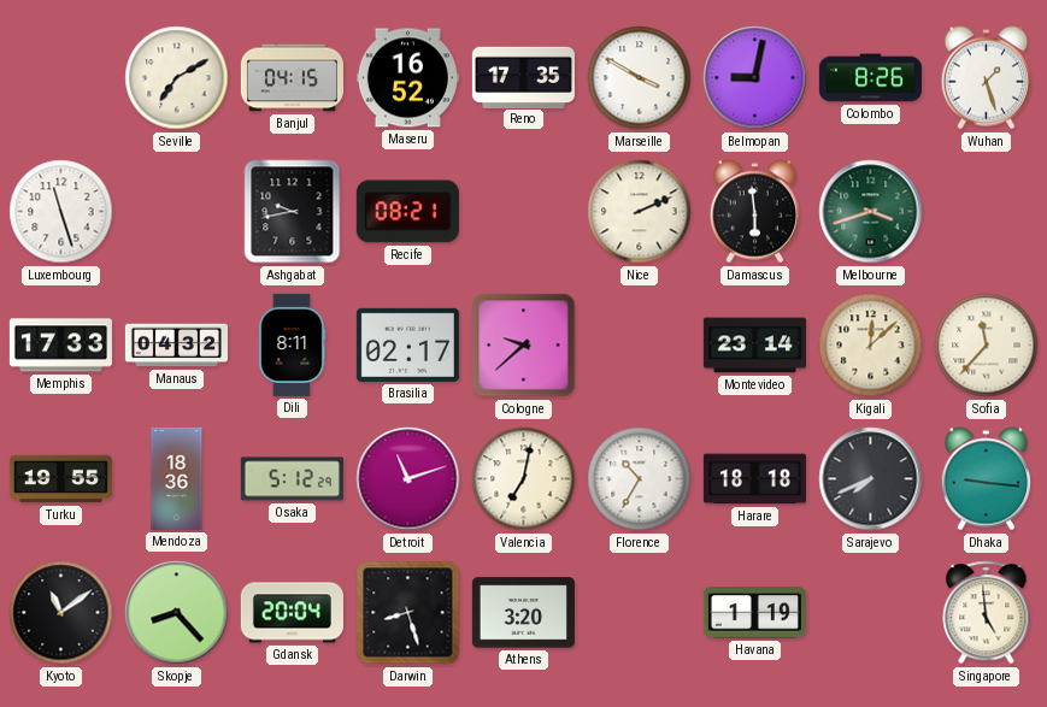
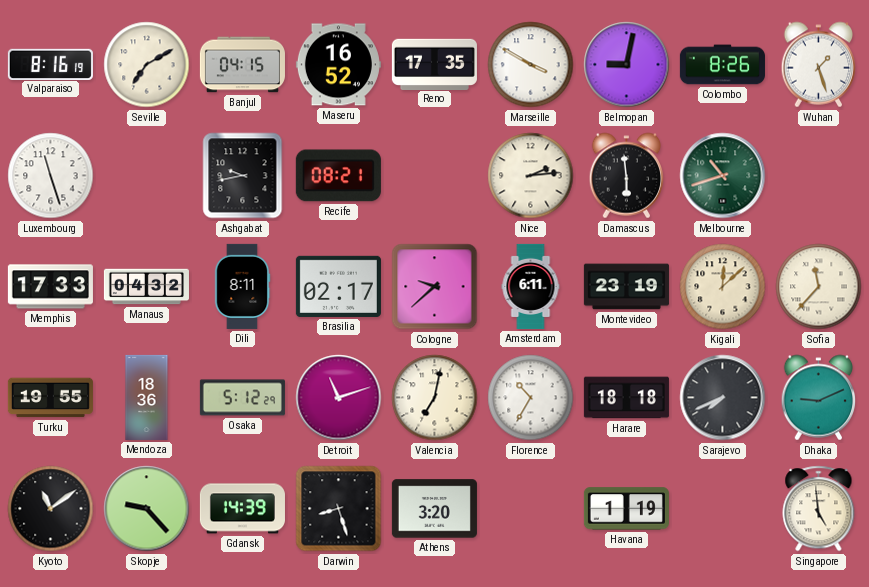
Valparaiso: none -> 8:16
Nice: 2:11 -> 2:14
Melbourne: 3:42 -> 10:42
Amsterdam: none -> 6:11
Montevideo: 23:14 -> 23:19
Dhaka: 9:16 -> 9:11
Skopje: 8:23 -> 9:23
Gdansk: 20:04 -> 14:39
